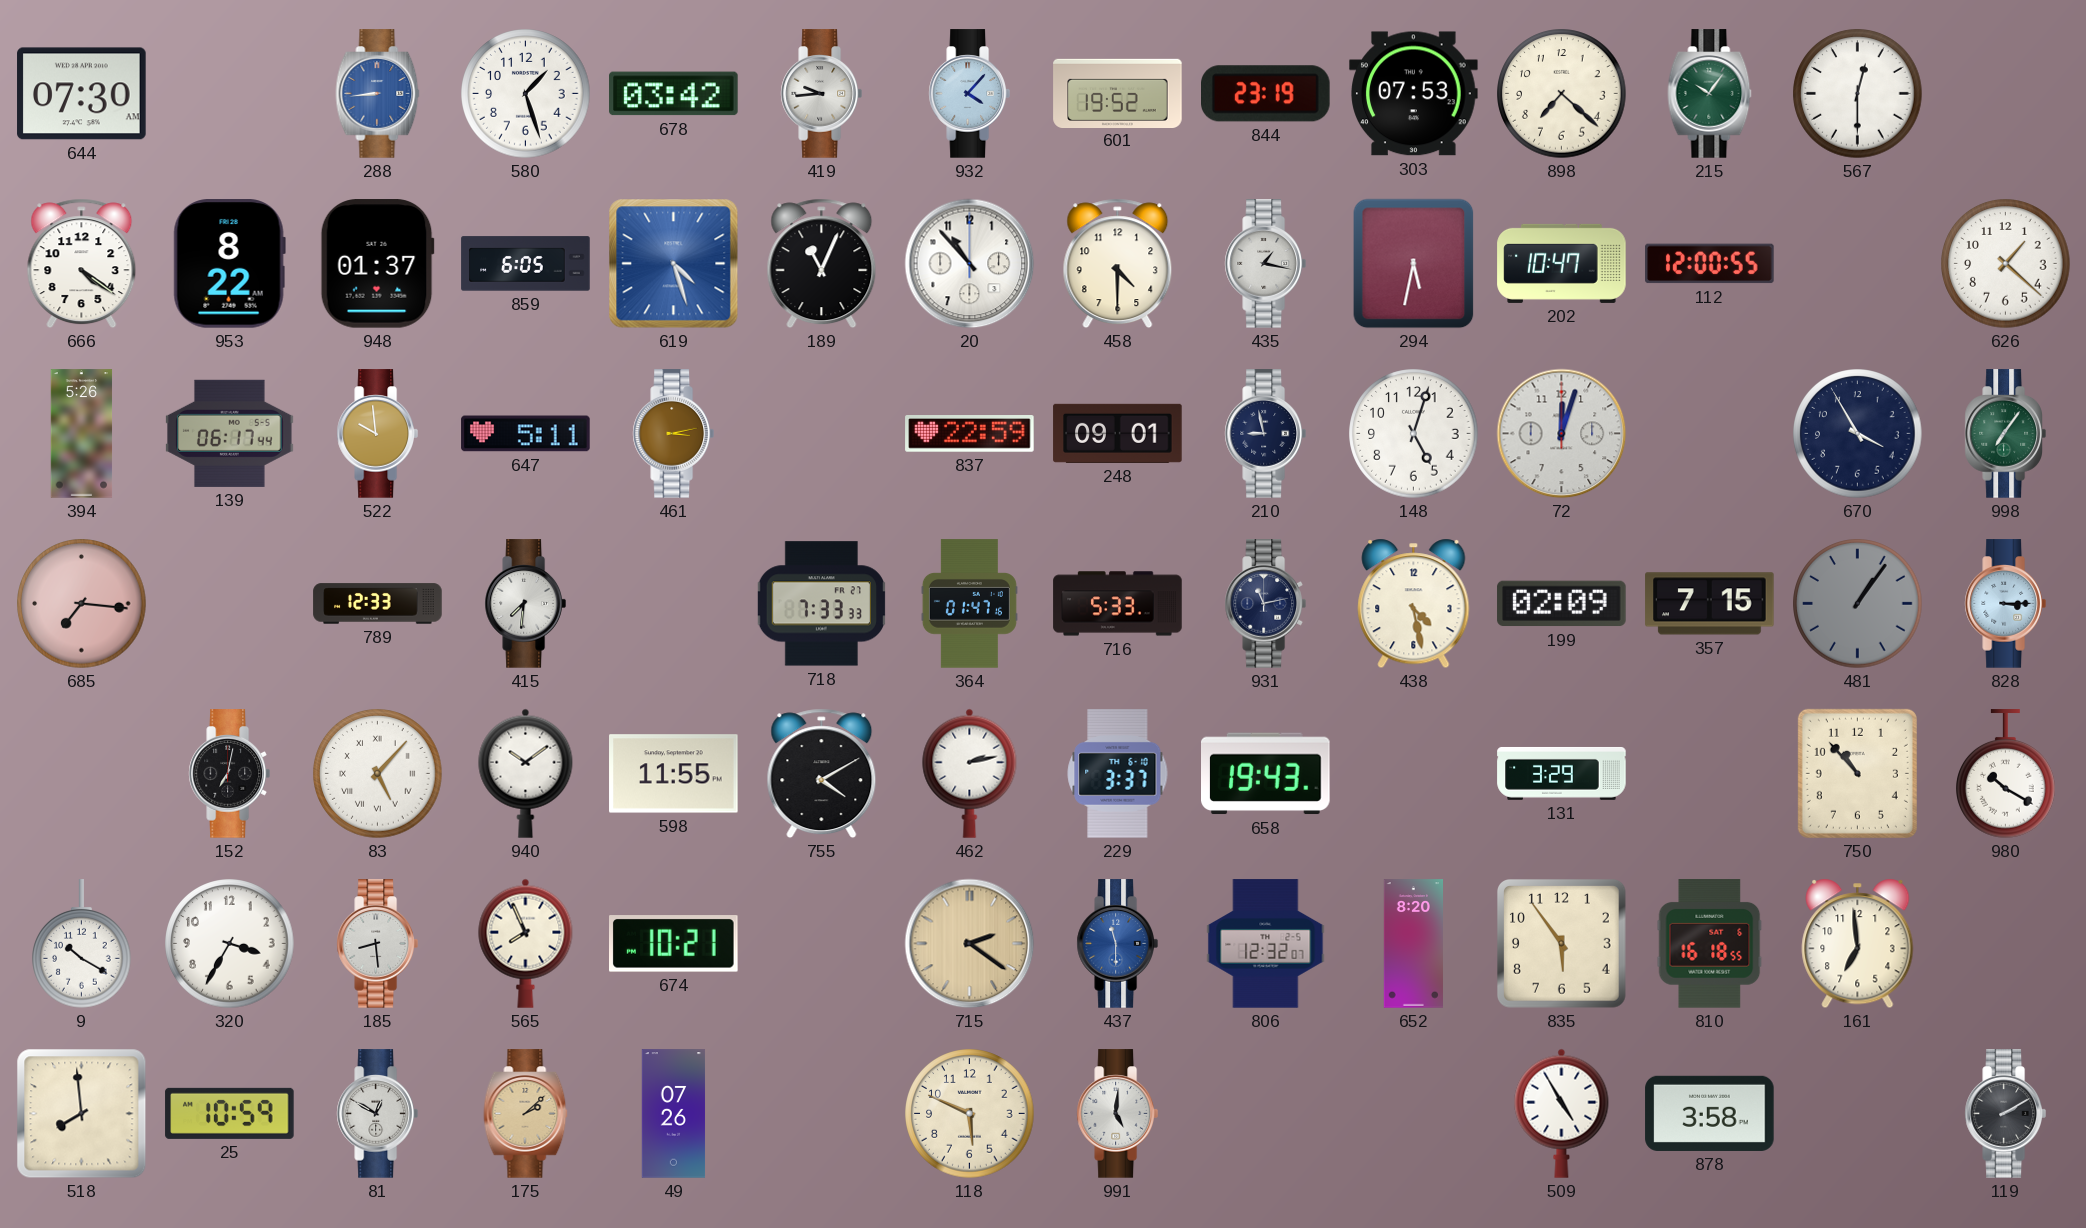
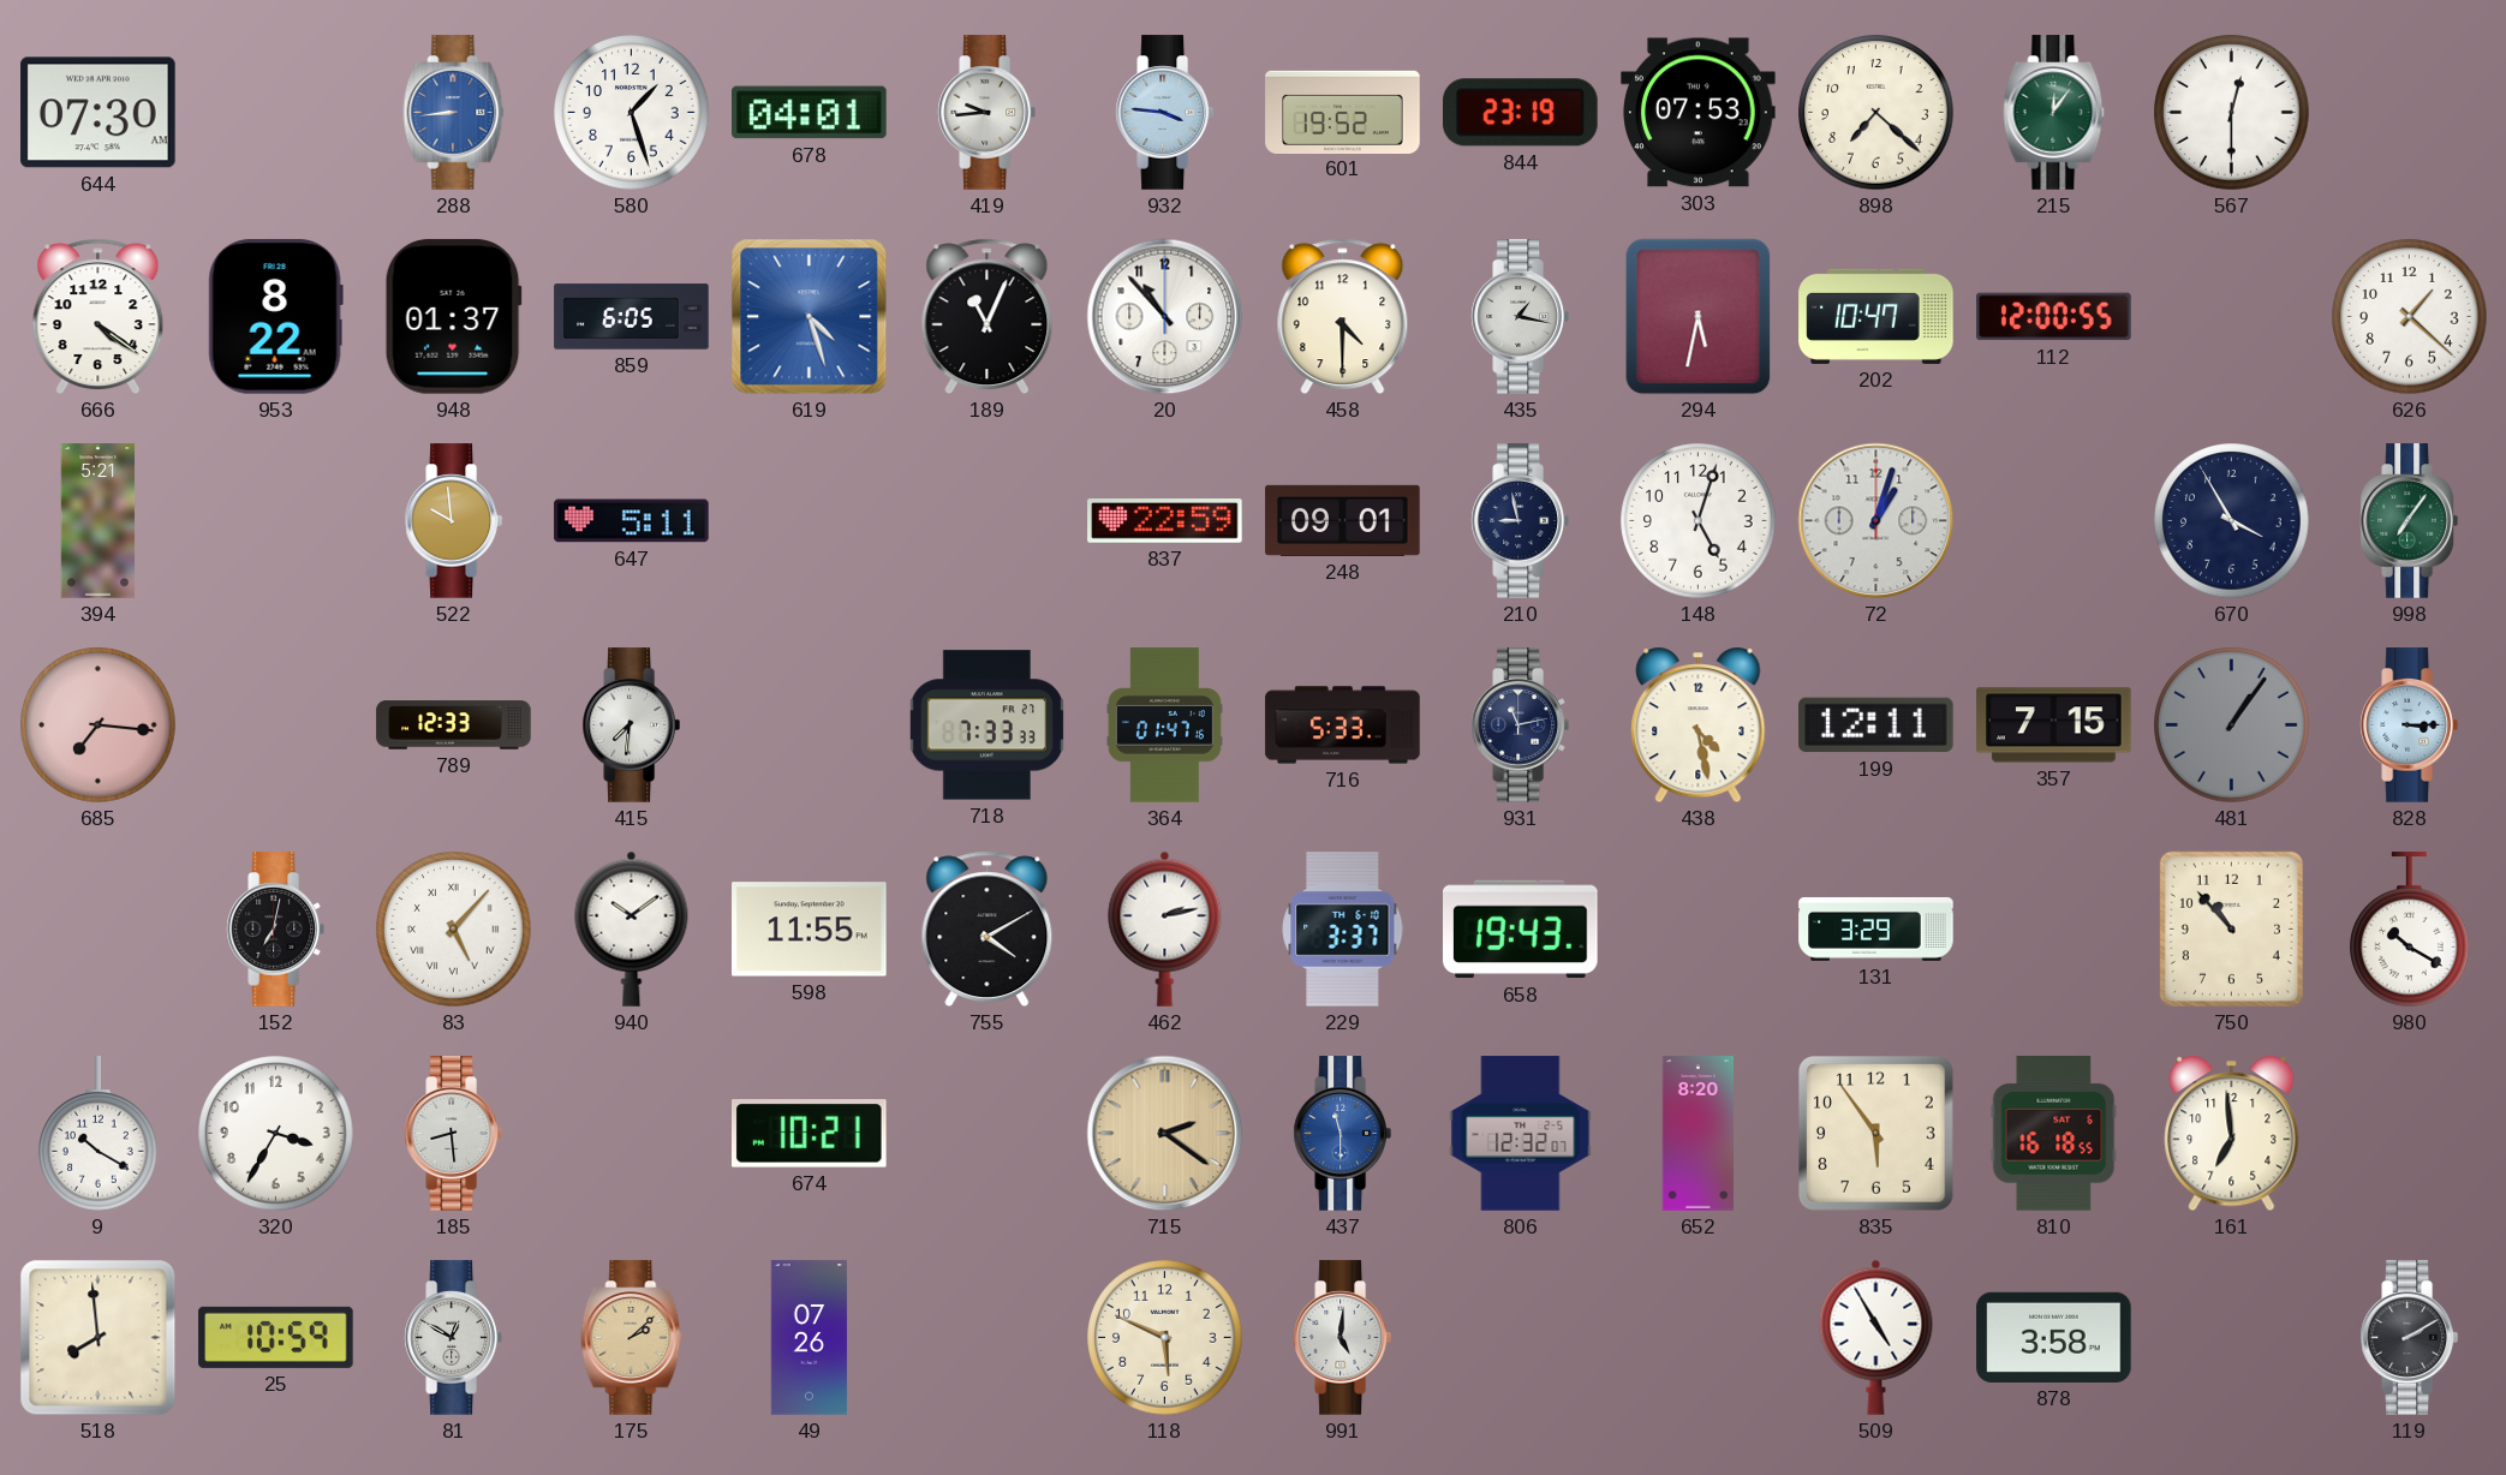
678: 03:42 -> 04:01
932: 4:07 -> 3:46
215: 10:06 -> 12:06
394: 5:26 -> 5:21
139: 06:17 -> none
461: 3:13 -> none
72: 12:03 -> 1:03
199: 02:09 -> 12:11
565: 7:56 -> none
